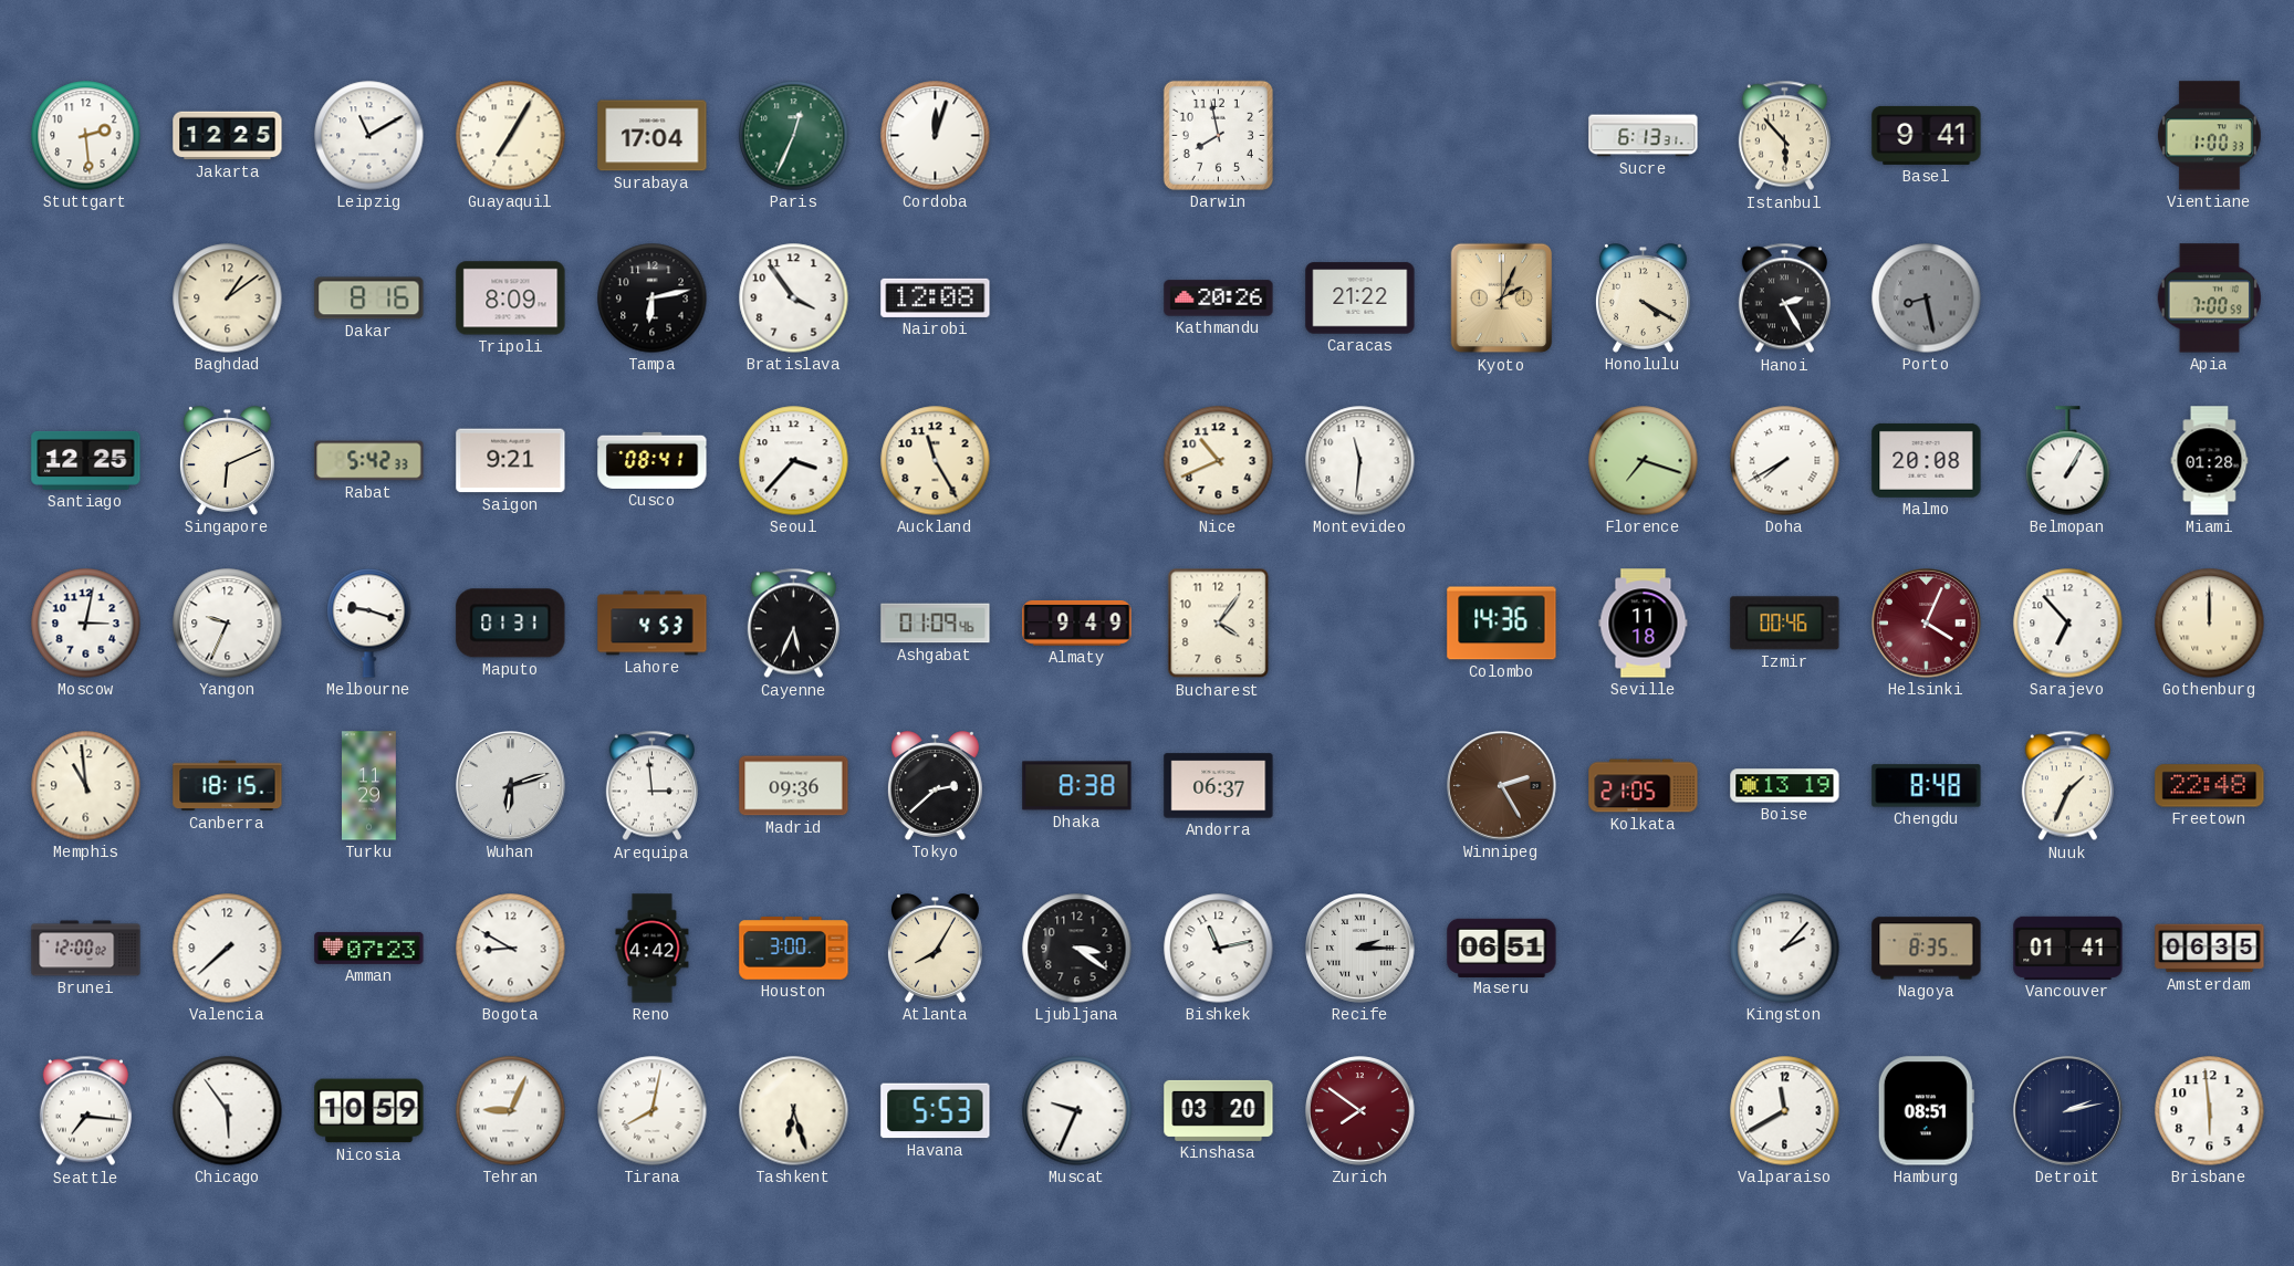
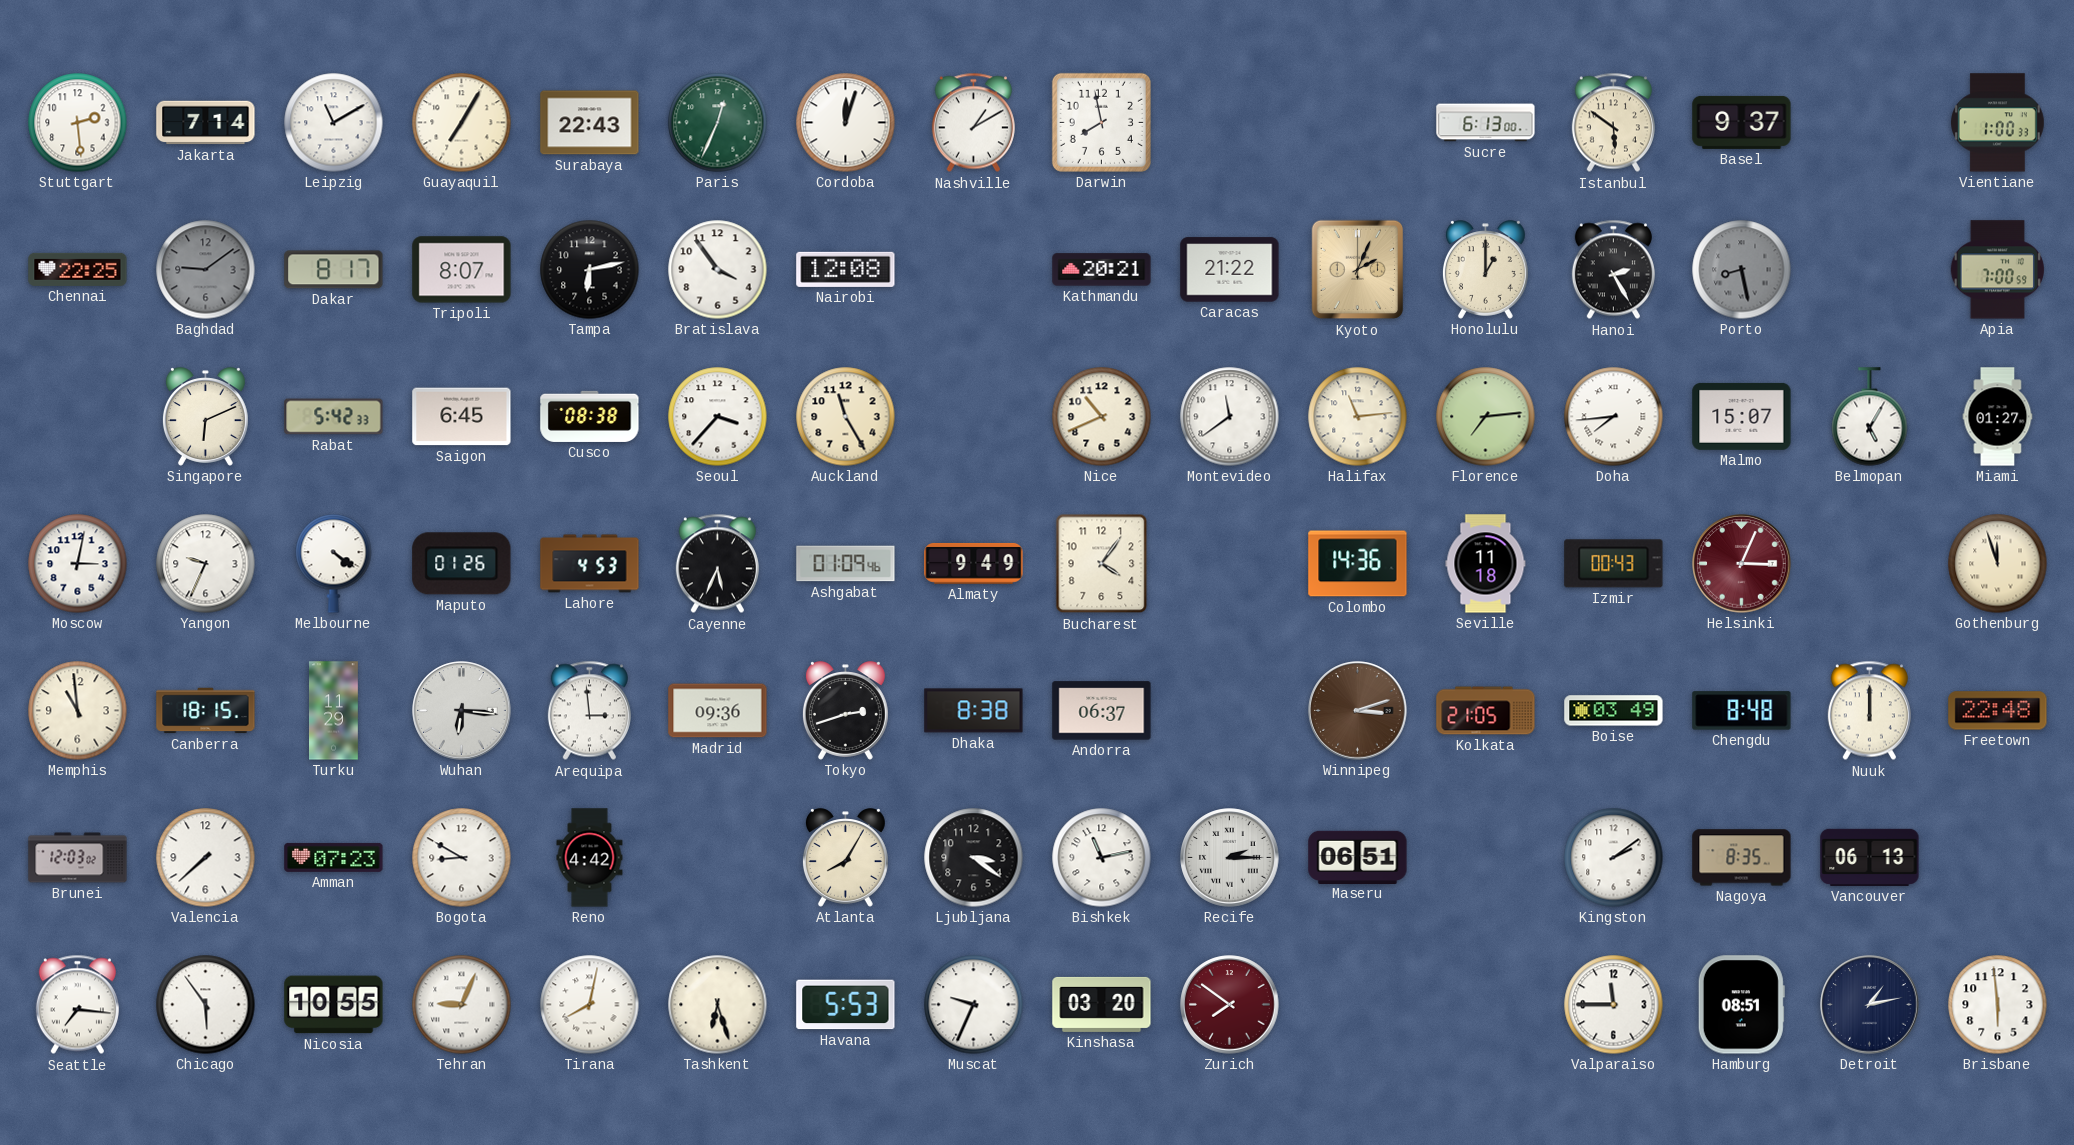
Jakarta: 12:25 -> 7:14
Surabaya: 17:04 -> 22:43
Nashville: none -> 1:10
Sucre: 6:13:31 -> 6:13:00
Istanbul: 5:53 -> 5:51
Basel: 9:41 -> 9:37
Chennai: none -> 22:25
Baghdad: 1:09 -> 9:09
Baghdad dial: cream -> grey
Dakar: 8:16 -> 8:17
Tripoli: 8:09 -> 8:07
Kathmandu: 20:26 -> 20:21
Honolulu: 4:20 -> 1:00
Santiago: 12:25 -> none
Saigon: 9:21 -> 6:45
Cusco: 08:41 -> 08:38
Montevideo: 11:31 -> 11:39
Halifax: none -> 11:14
Florence: 7:18 -> 7:14
Doha: 7:40 -> 7:44
Malmo: 20:08 -> 15:07
Belmopan: 1:05 -> 5:05
Miami: 01:28 -> 01:27
Melbourne: 9:18 -> 4:21
Maputo: 01:31 -> 01:26
Izmir: 00:46 -> 00:43
Helsinki: 4:04 -> 3:04
Sarajevo: 6:53 -> none
Gothenburg: 12:00 -> 11:57
Wuhan: 6:12 -> 6:16
Tokyo: 2:38 -> 2:42
Winnipeg: 2:25 -> 3:12
Boise: 13:19 -> 03:49
Nuuk: 1:34 -> 12:00
Brunei: 12:00 -> 12:03
Houston: 3:00 -> none
Kingston: 2:07 -> 2:09
Vancouver: 01:41 -> 06:13
Amsterdam: 06:35 -> none
Nicosia: 10:59 -> 10:55
Valparaiso: 11:40 -> 11:45
Detroit: 2:13 -> 1:13
